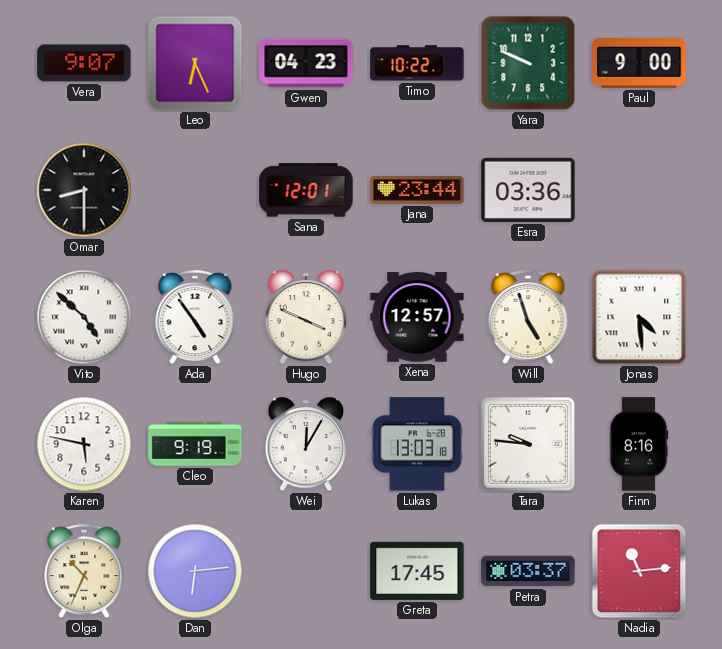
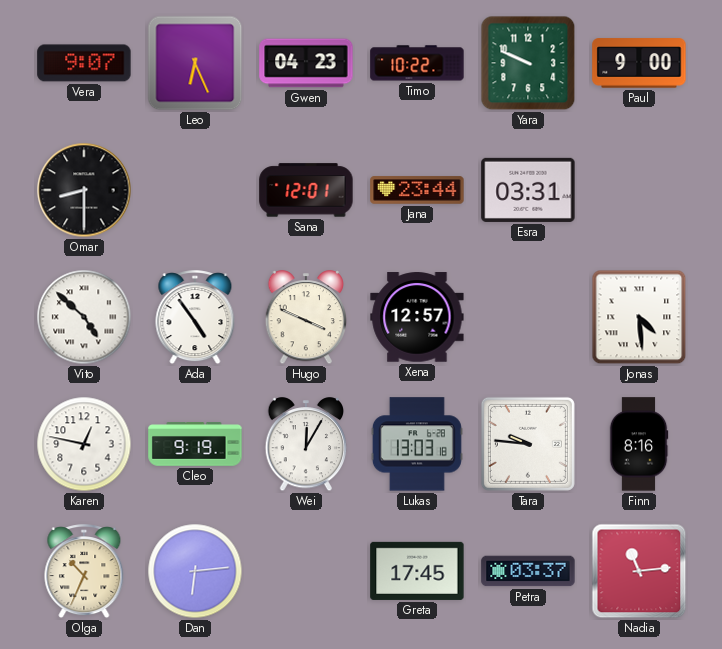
Esra: 03:36 -> 03:31
Will: 4:57 -> none
Karen: 5:47 -> 12:47
